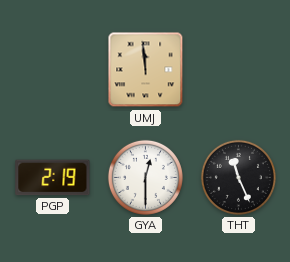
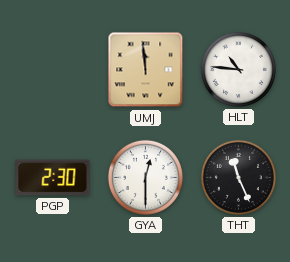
HLT: none -> 10:46
PGP: 2:19 -> 2:30
